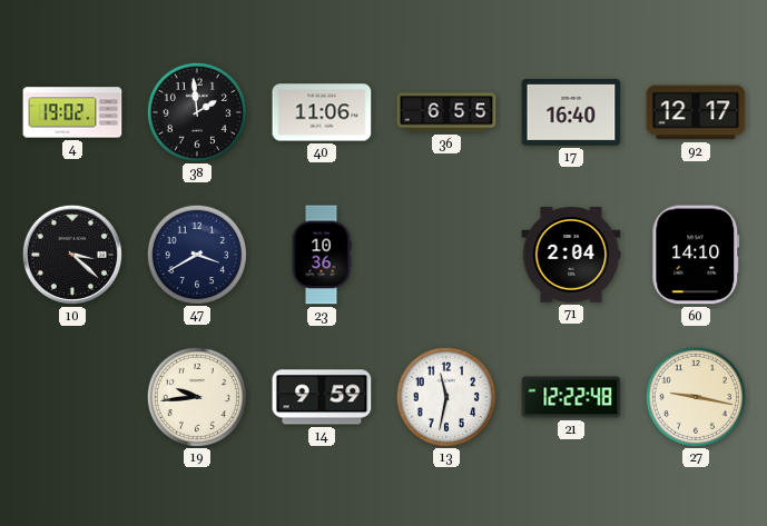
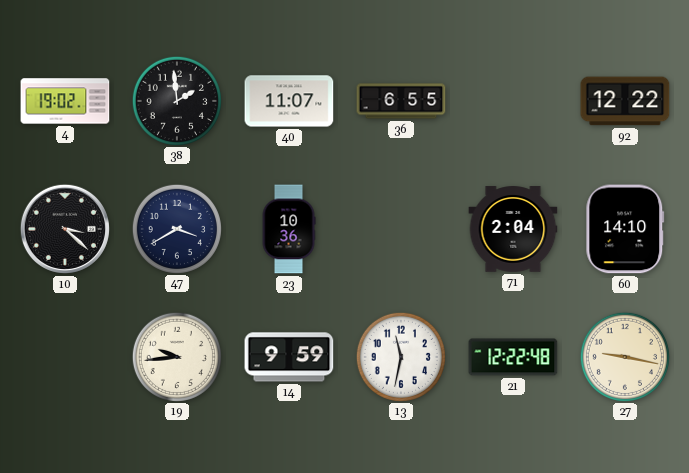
40: 11:06 -> 11:07
17: 16:40 -> none
92: 12:17 -> 12:22
